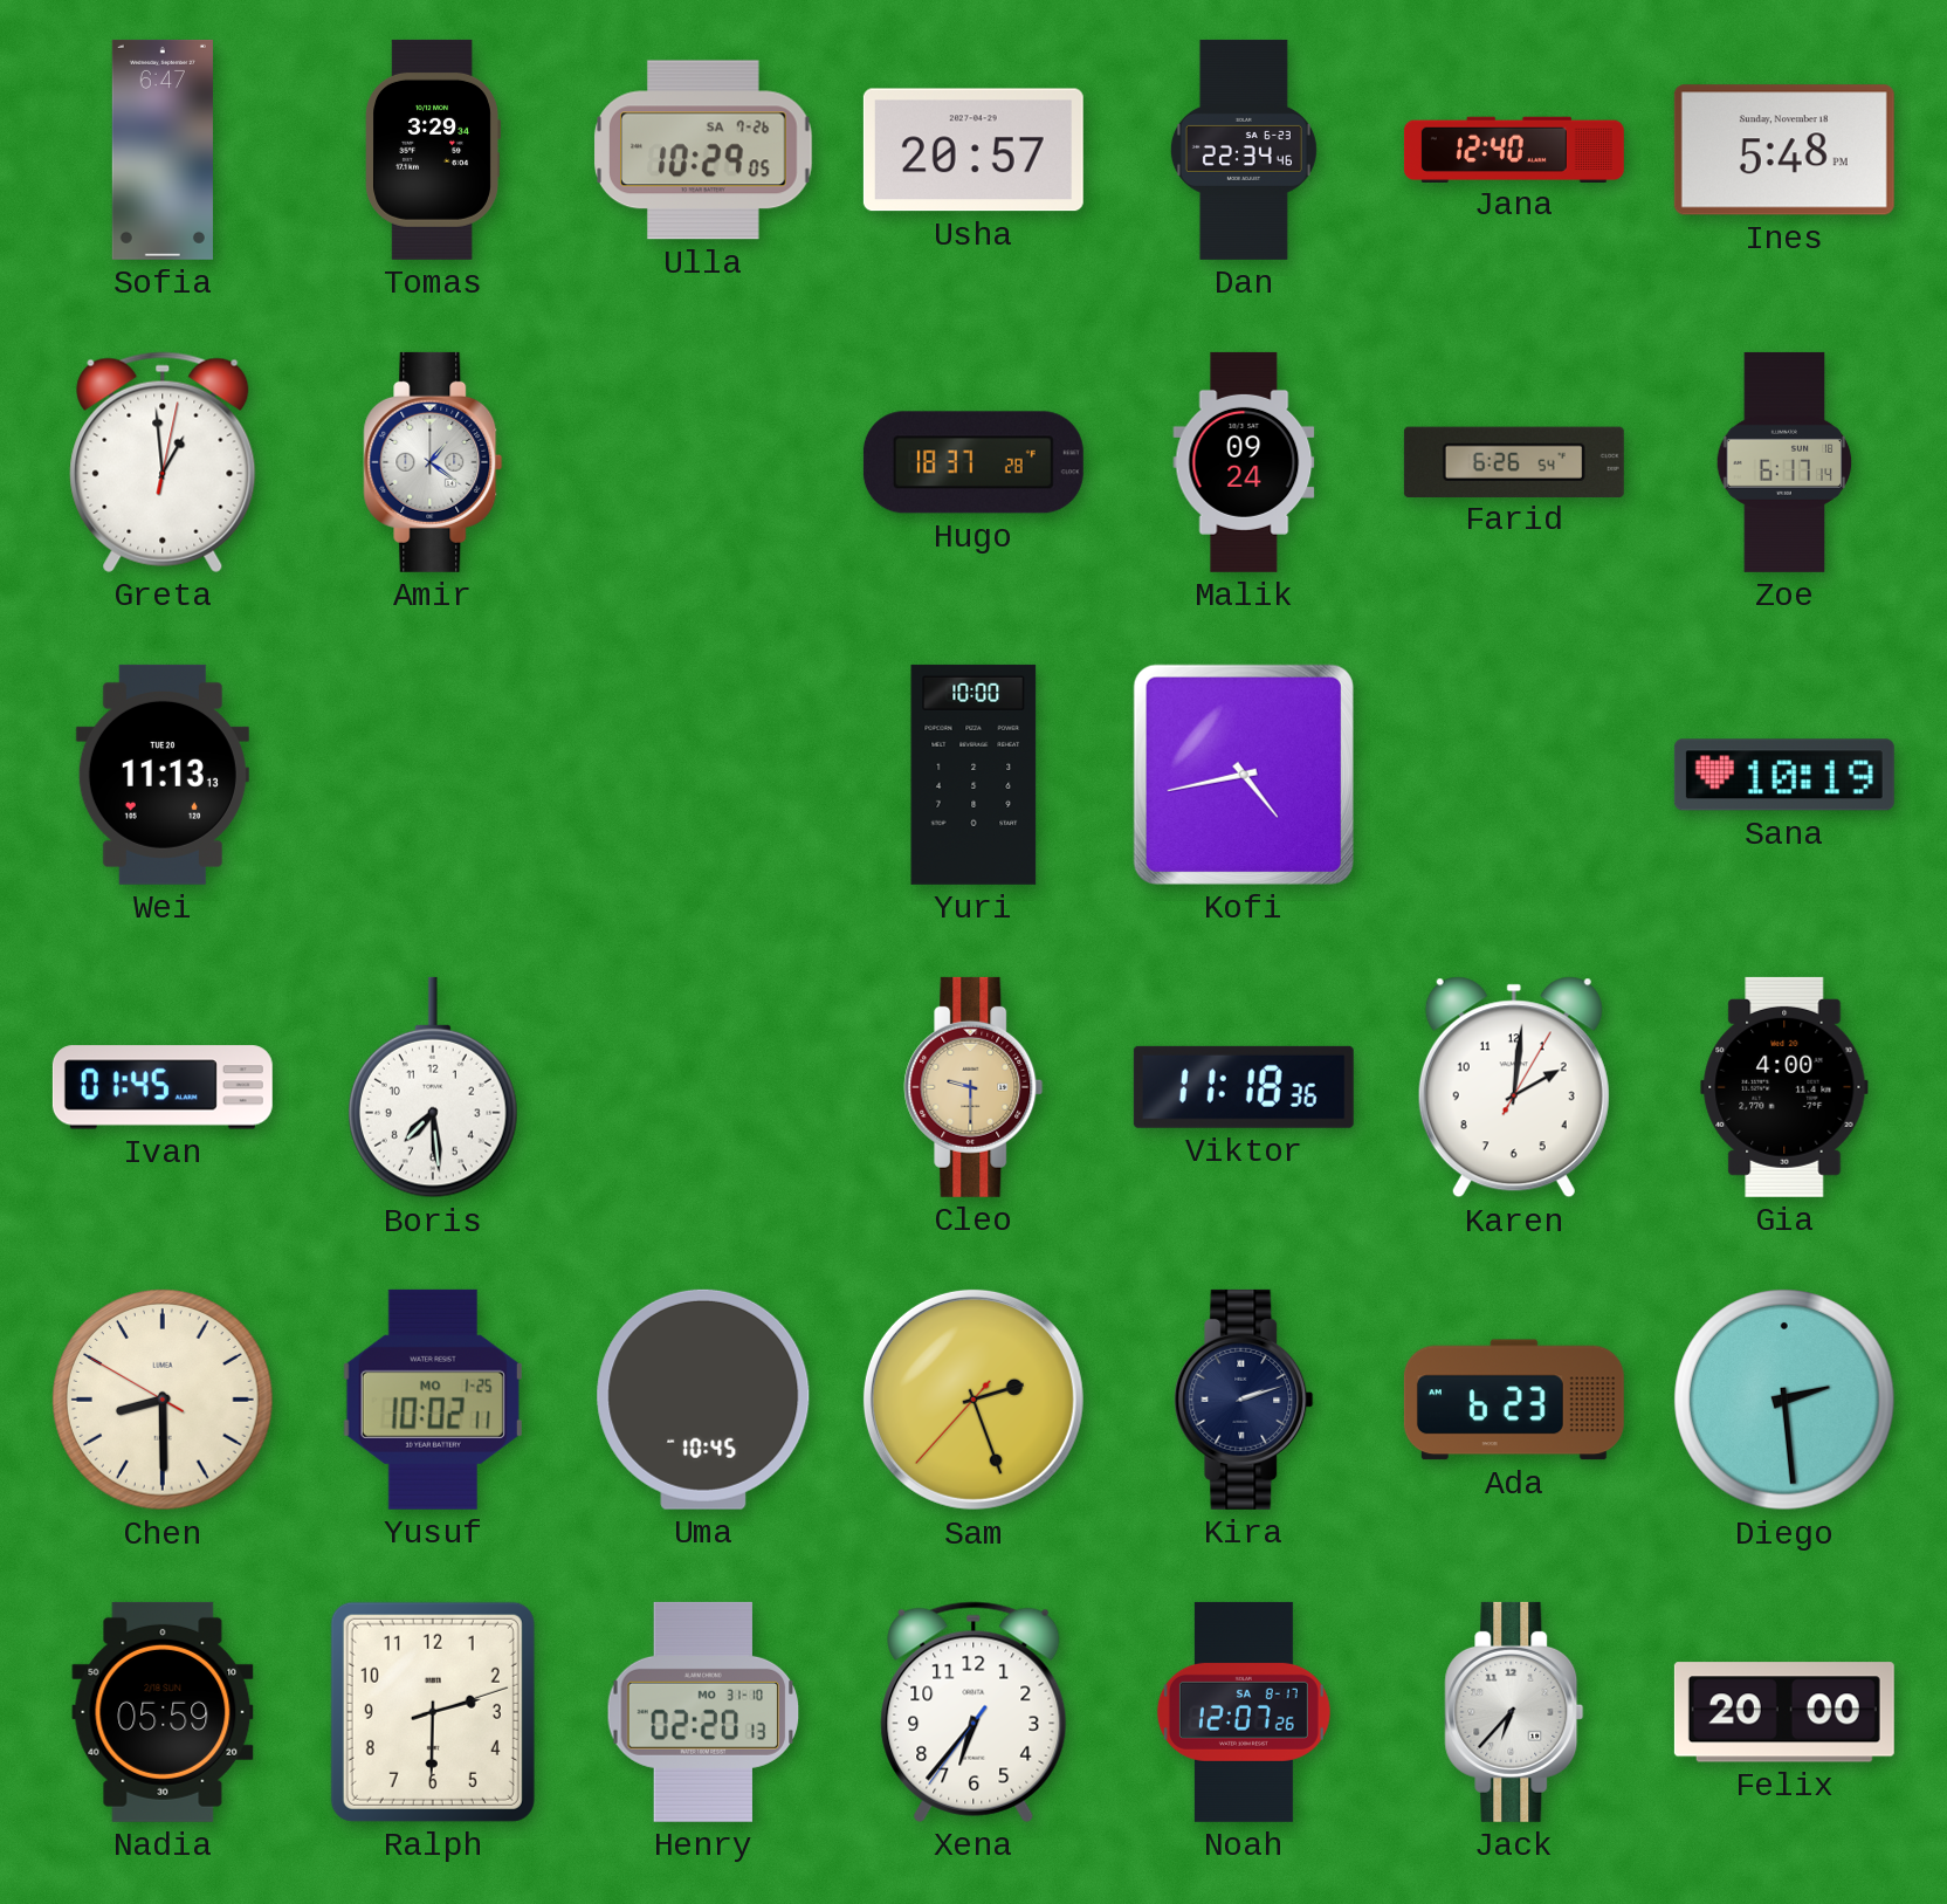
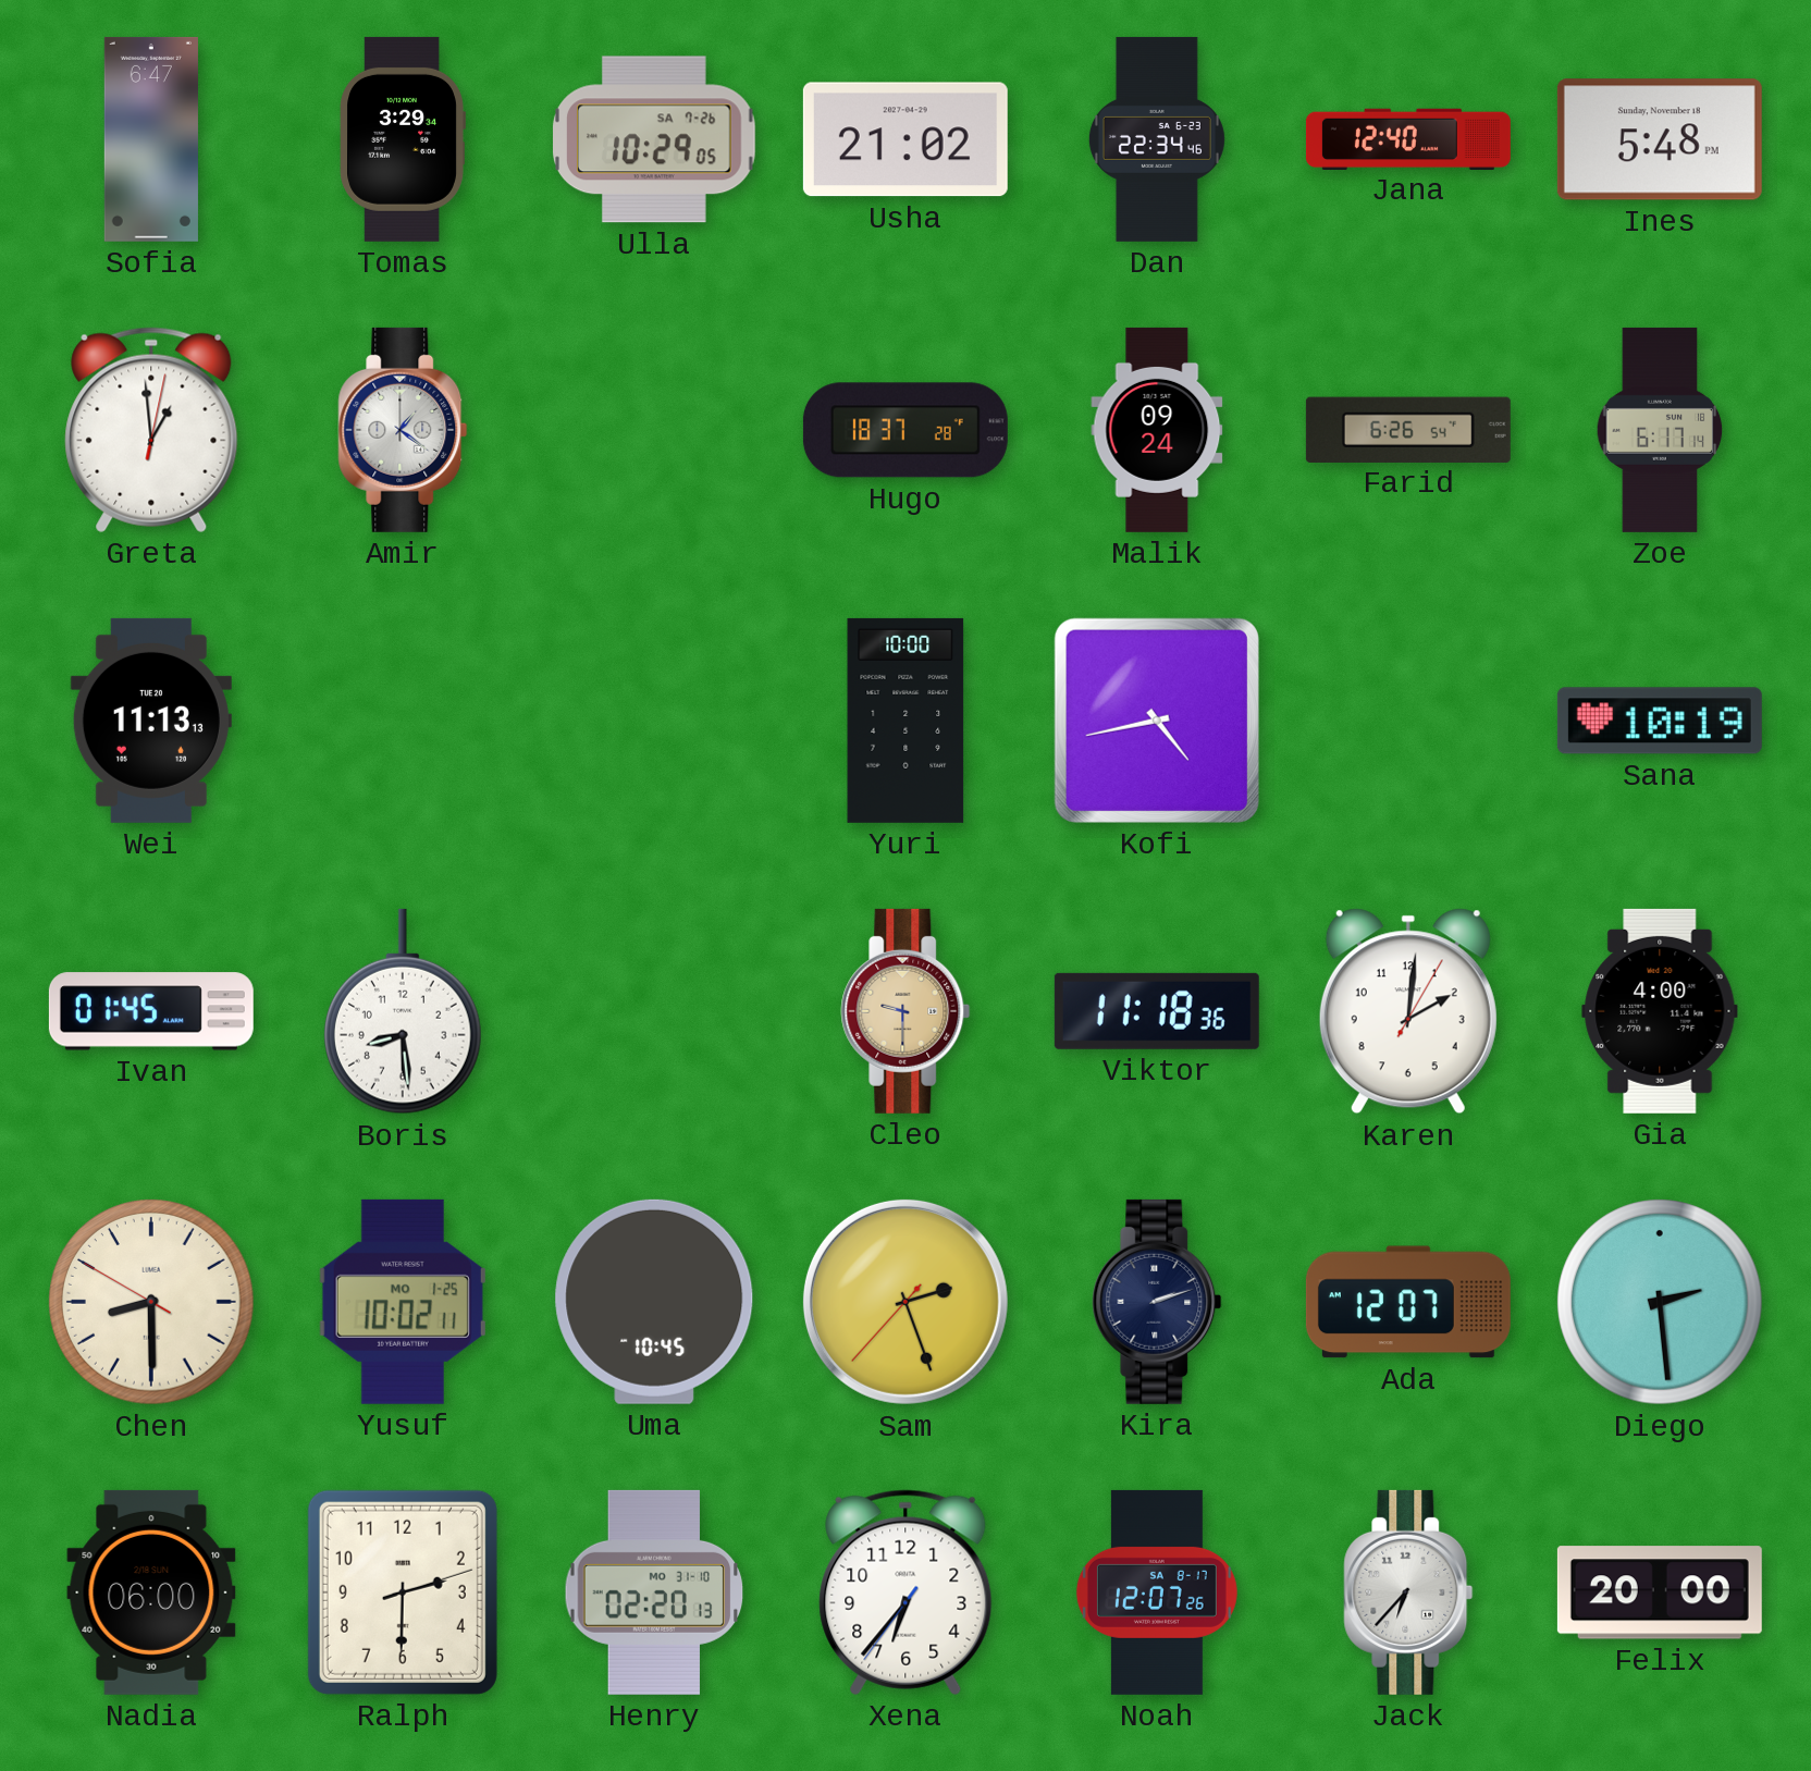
Usha: 20:57 -> 21:02
Boris: 7:29 -> 8:29
Ada: 6:23 -> 12:07
Nadia: 05:59 -> 06:00
